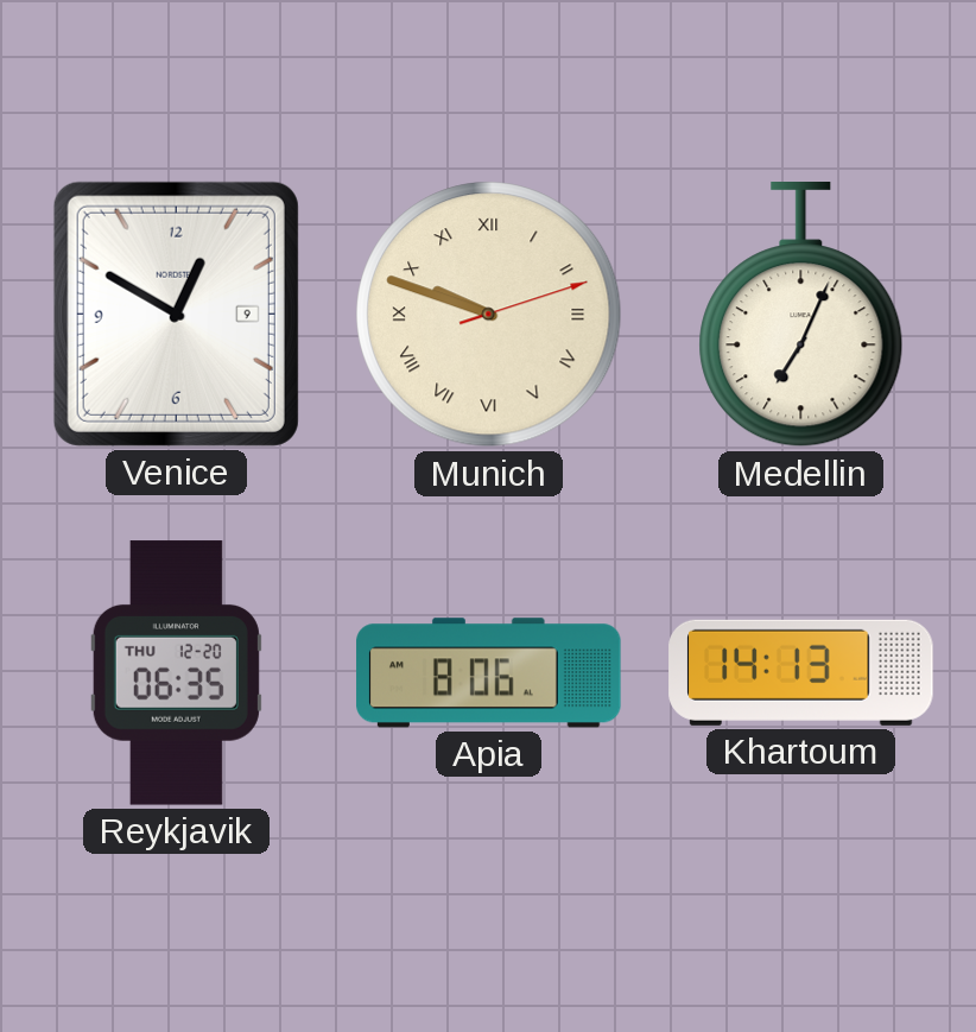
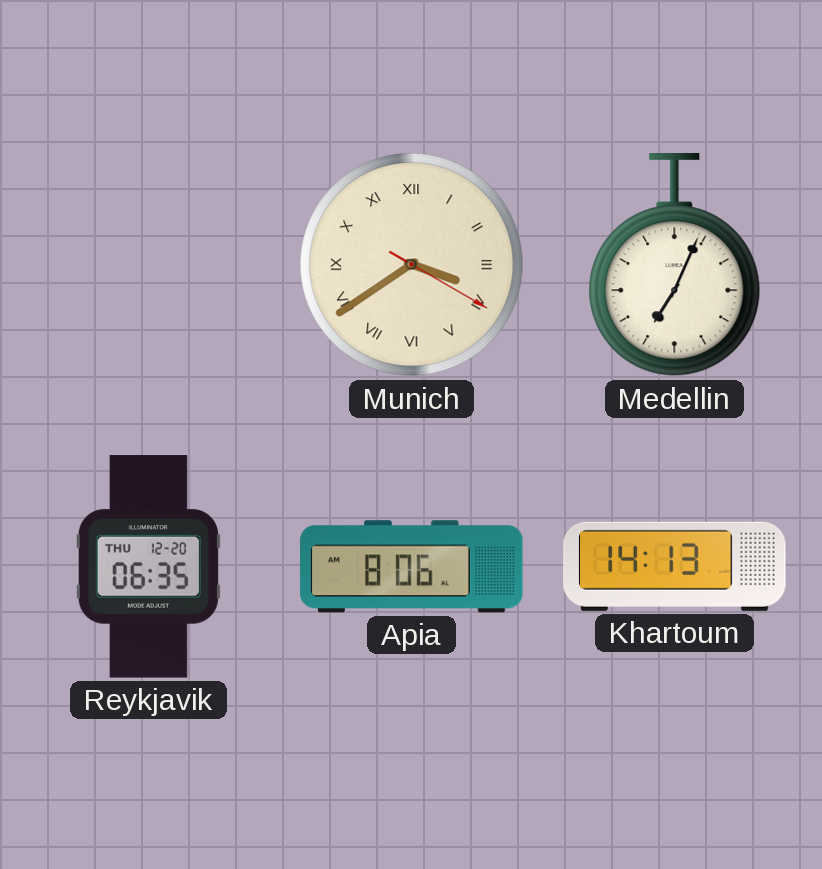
Venice: 12:50 -> none
Munich: 9:48 -> 3:39
